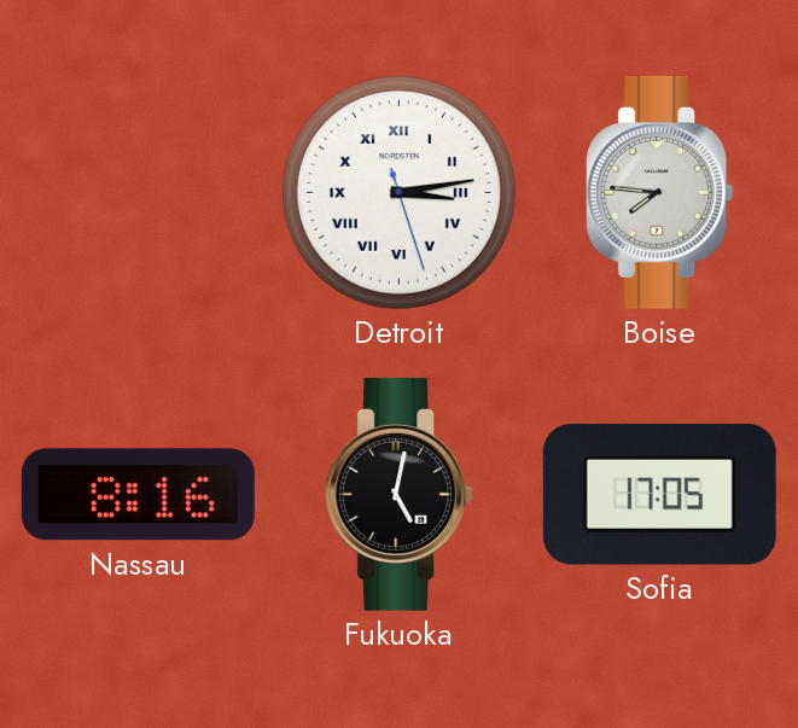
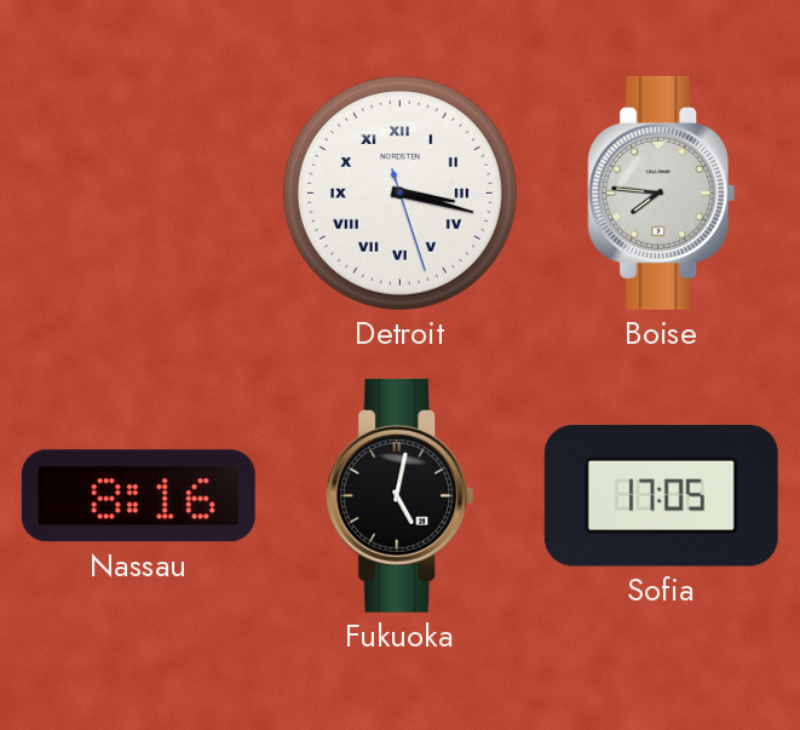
Detroit: 3:13 -> 3:17
